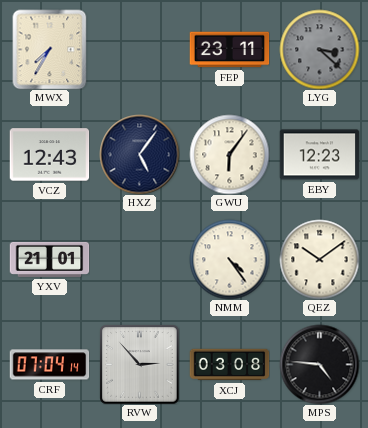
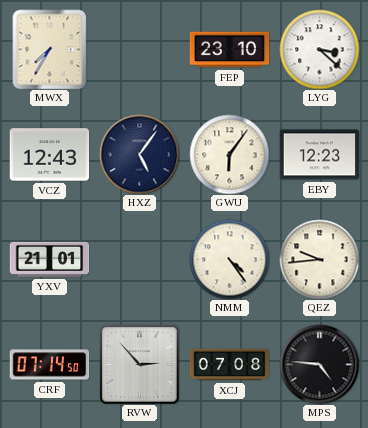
FEP: 23:11 -> 23:10
LYG dial: grey -> white
QEZ: 10:09 -> 9:44
CRF: 07:04 -> 07:14
XCJ: 03:08 -> 07:08
